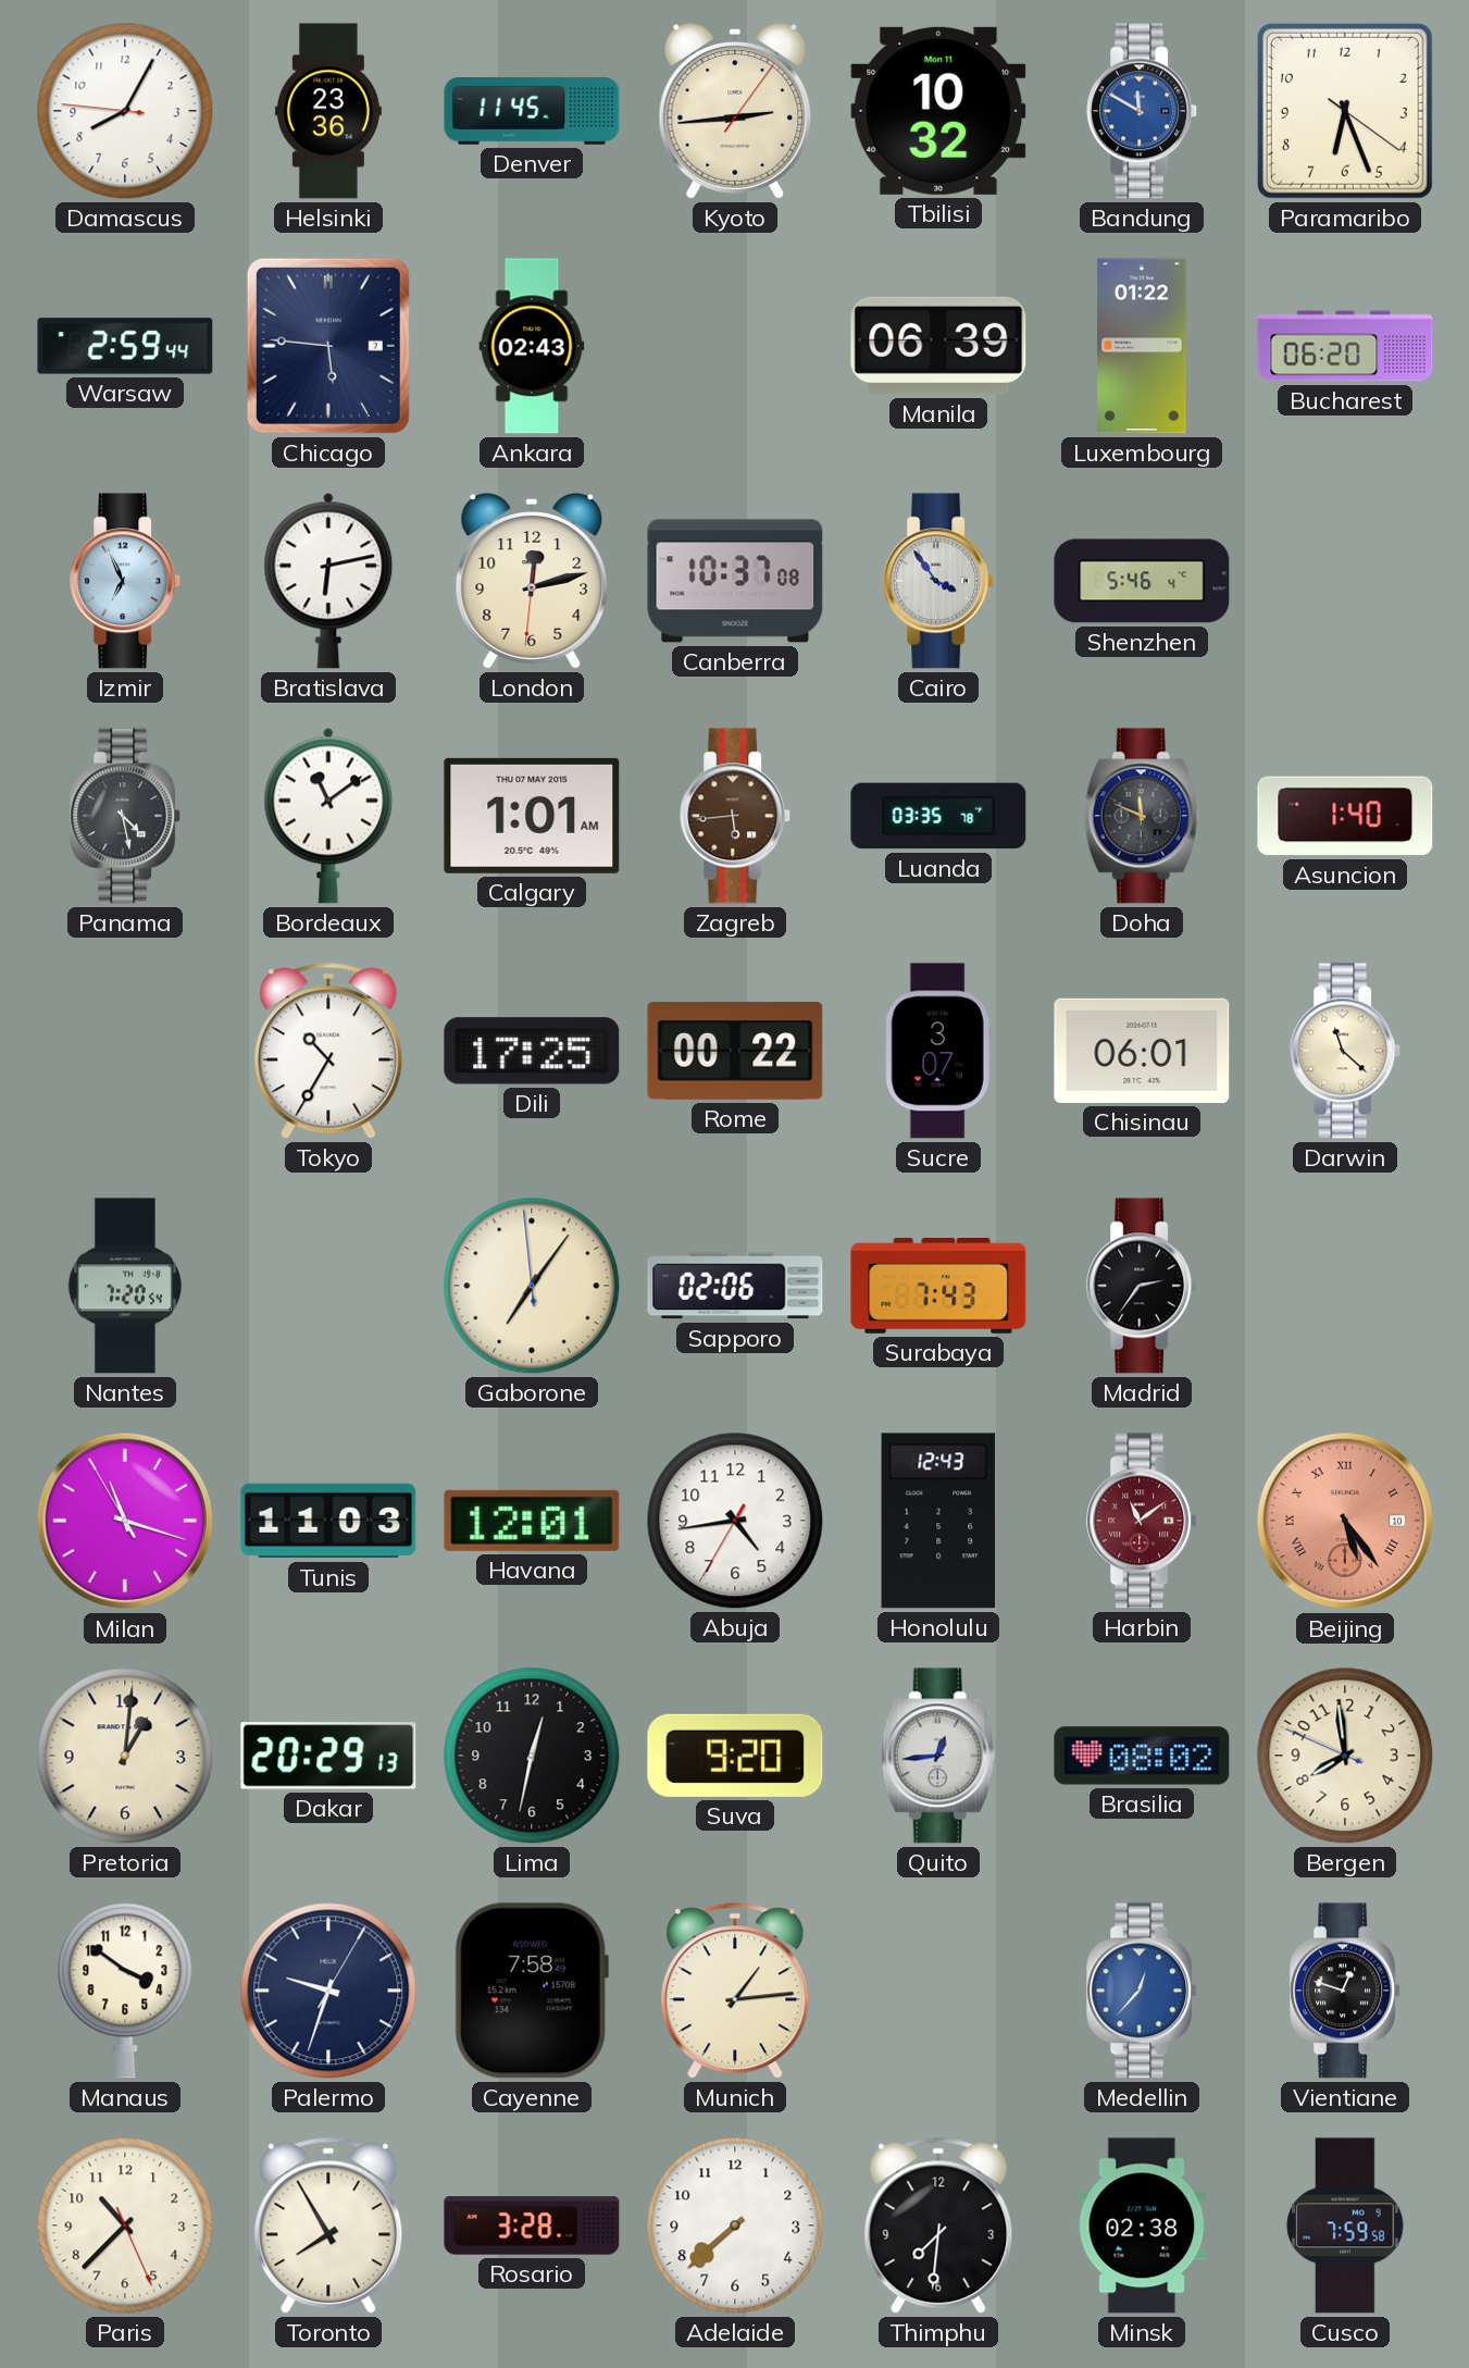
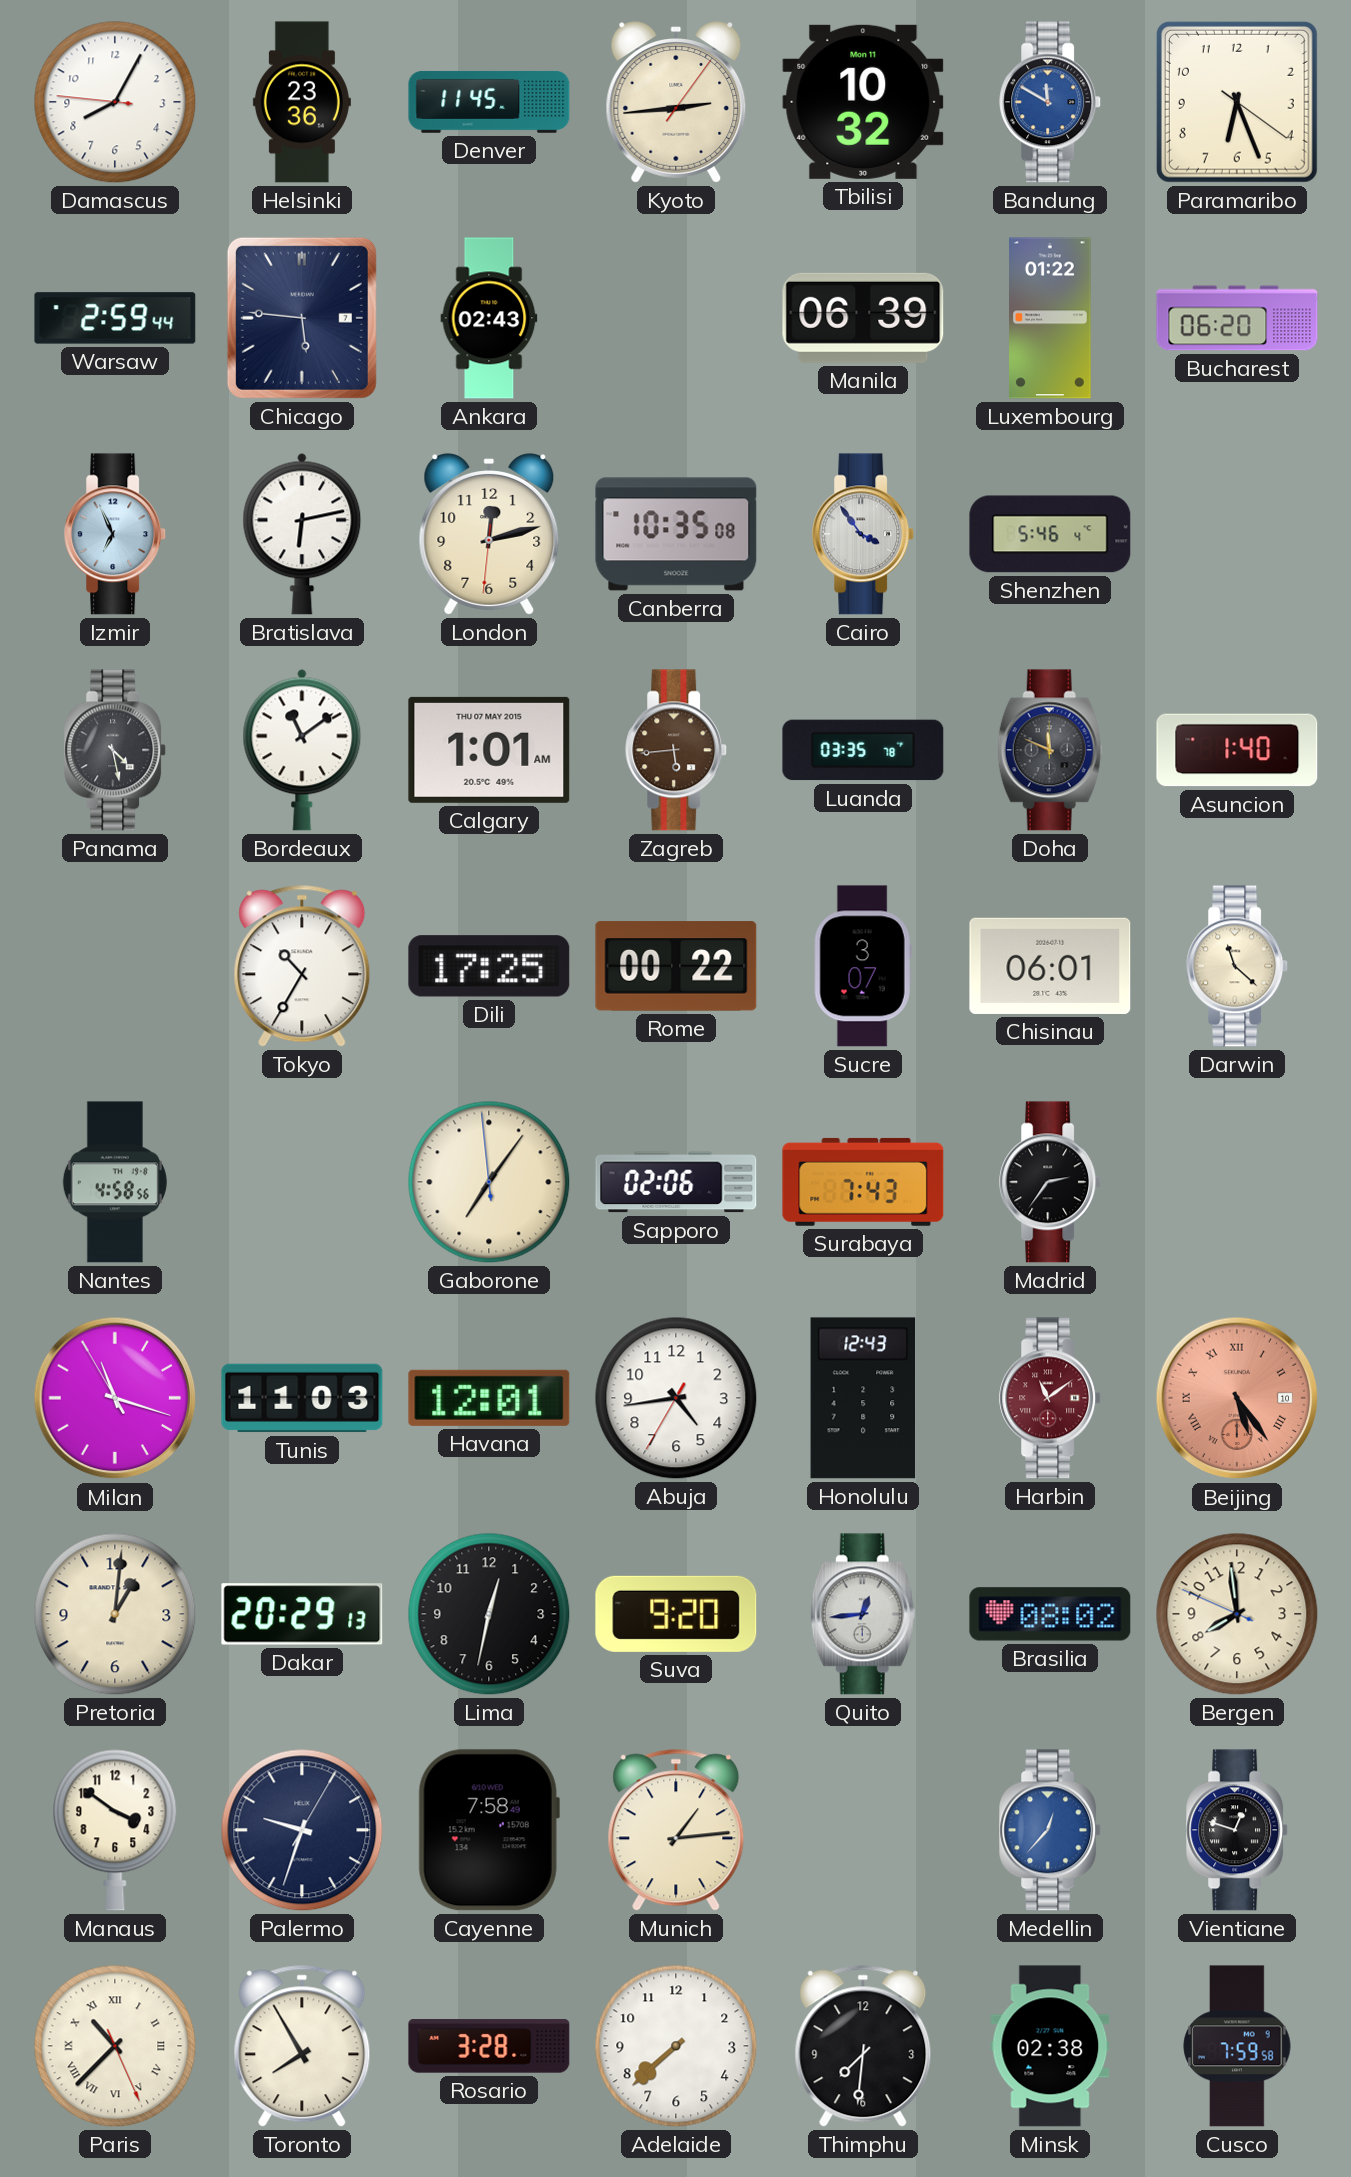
Canberra: 10:37 -> 10:35
Nantes: 7:20 -> 4:58
Paris numerals: Arabic -> Roman
